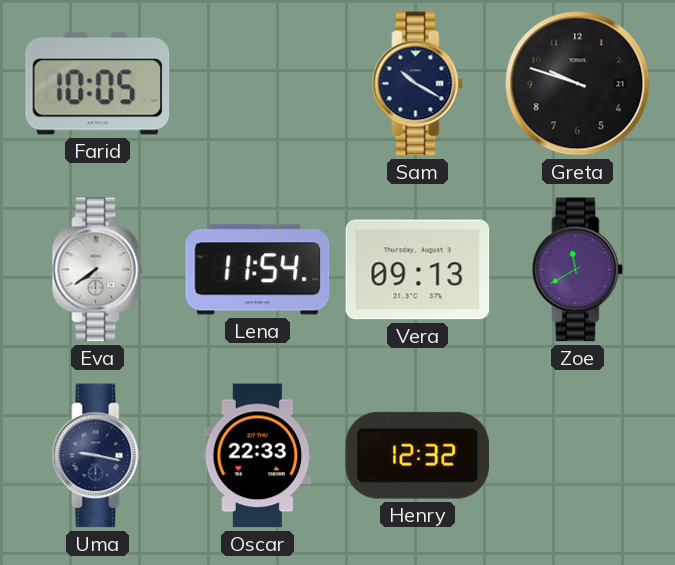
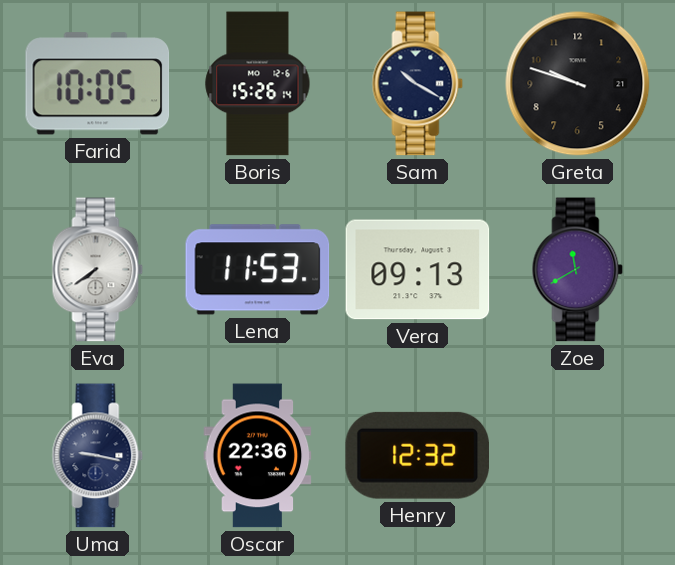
Boris: none -> 15:26
Lena: 11:54 -> 11:53
Oscar: 22:33 -> 22:36
